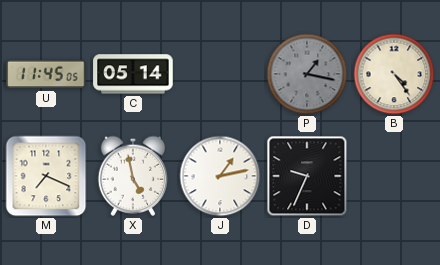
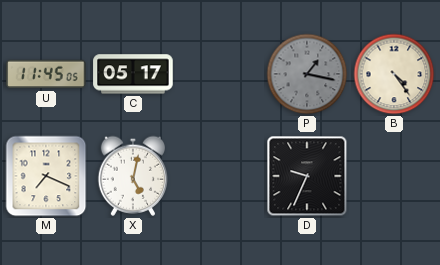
C: 05:14 -> 05:17
X: 4:58 -> 5:02
J: 1:13 -> none
